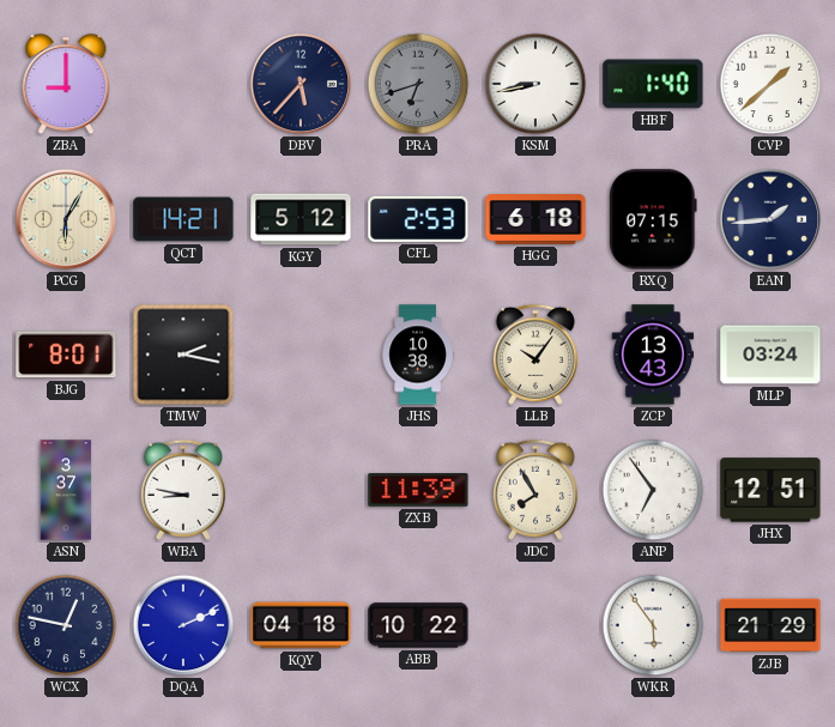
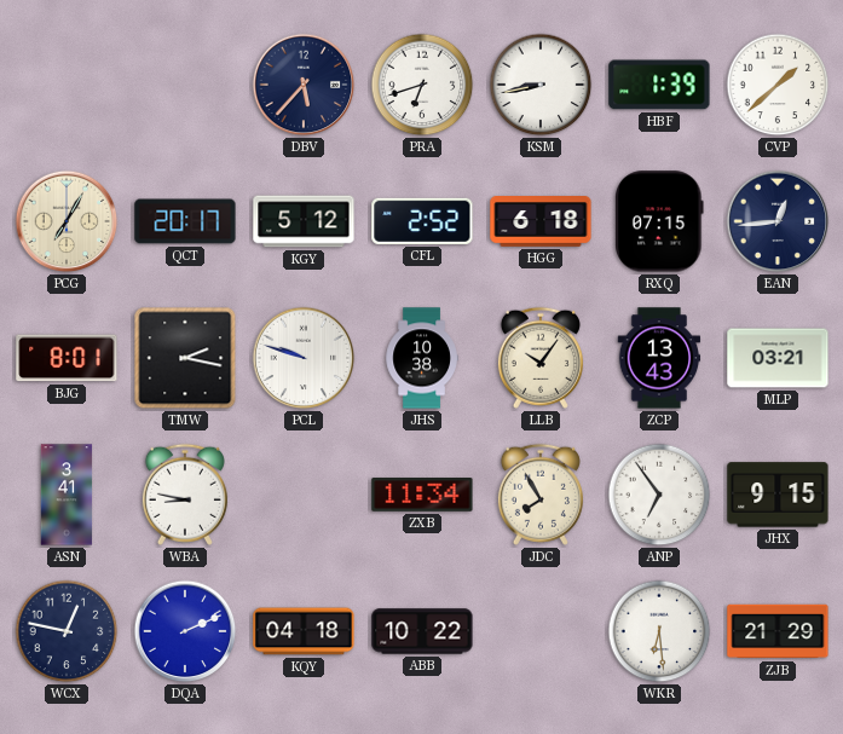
ZBA: 9:00 -> none
PRA dial: grey -> white
HBF: 1:40 -> 1:39
PCG: 6:05 -> 7:05
QCT: 14:21 -> 20:17
CFL: 2:53 -> 2:52
EAN: 1:44 -> 12:44
PCL: none -> 9:48
MLP: 03:24 -> 03:21
ASN: 3:37 -> 3:41
ZXB: 11:39 -> 11:34
JHX: 12:51 -> 9:15
WKR: 5:54 -> 6:29
